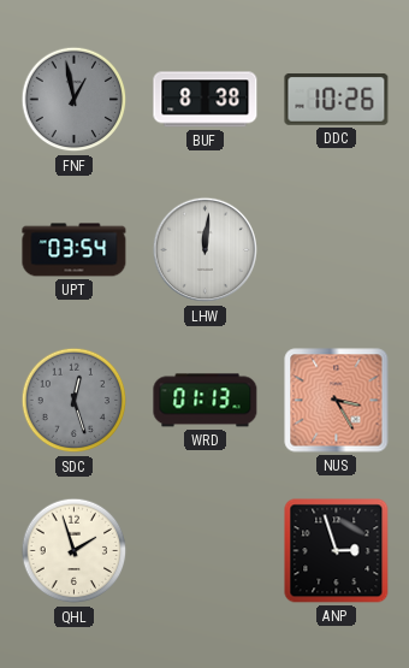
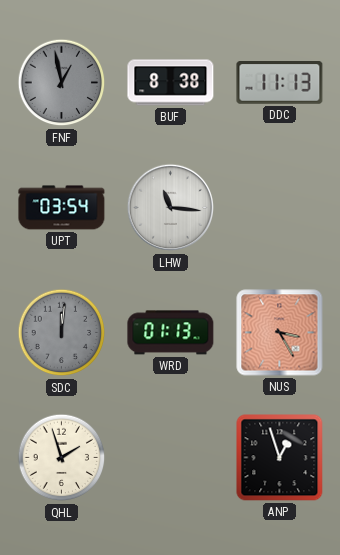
DDC: 10:26 -> 11:13
LHW: 12:01 -> 11:16
SDC: 12:27 -> 12:01
ANP: 2:57 -> 12:57
